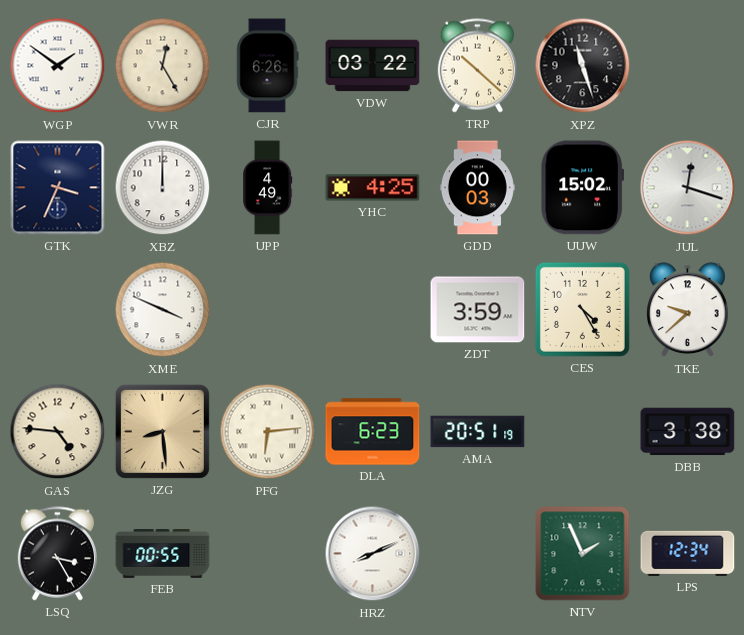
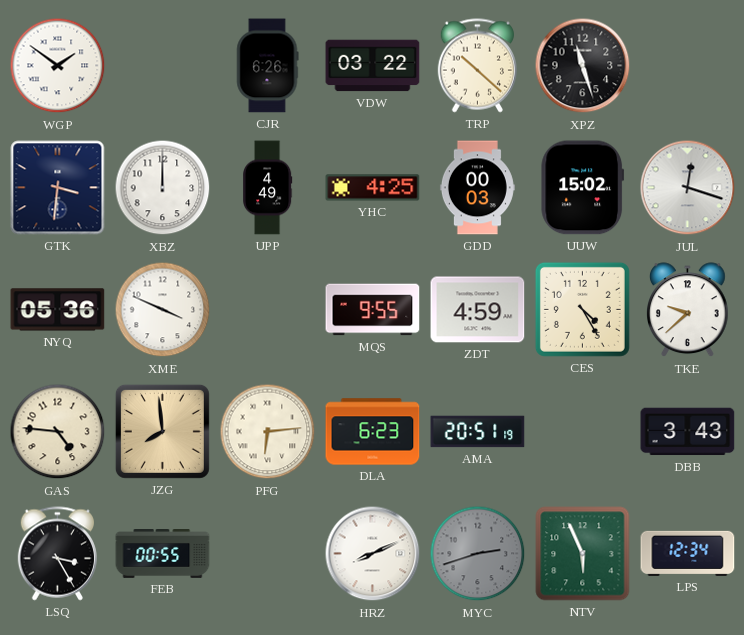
VWR: 12:25 -> none
GTK: 3:34 -> 3:31
NYQ: none -> 05:36
MQS: none -> 9:55
ZDT: 3:59 -> 4:59
JZG: 8:29 -> 7:59
DBB: 3:38 -> 3:43
MYC: none -> 2:42
NTV: 1:56 -> 5:56
